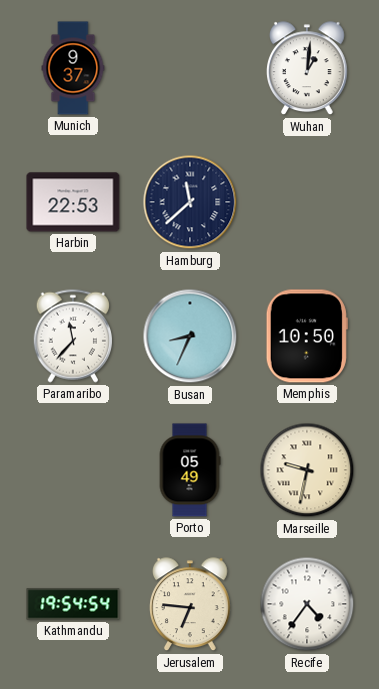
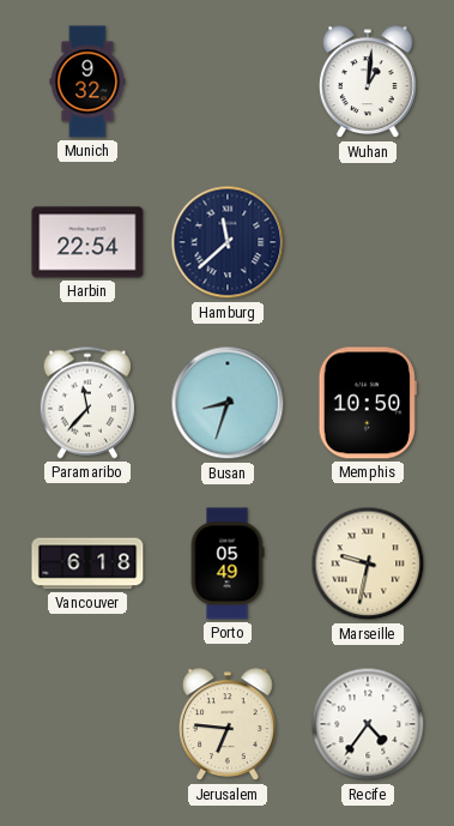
Munich: 9:37 -> 9:32
Harbin: 22:53 -> 22:54
Busan: 8:34 -> 8:33
Vancouver: none -> 6:18
Kathmandu: 19:54 -> none
